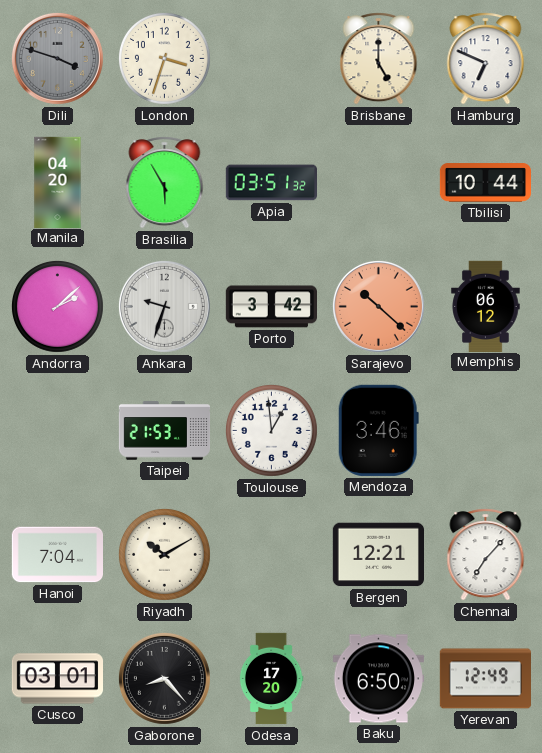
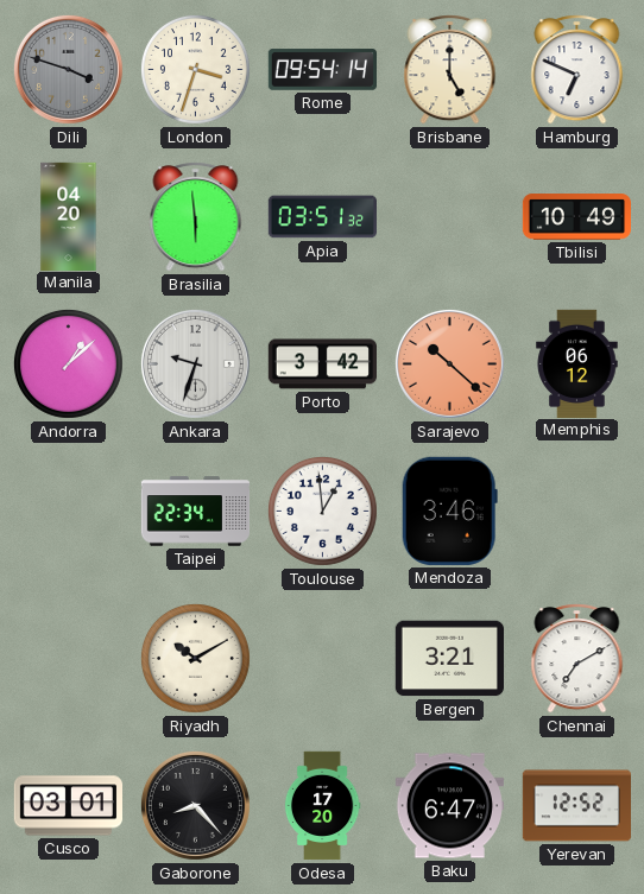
Rome: none -> 09:54
Brasilia: 5:55 -> 5:59
Tbilisi: 10:44 -> 10:49
Andorra: 2:08 -> 1:08
Taipei: 21:53 -> 22:34
Hanoi: 7:04 -> none
Bergen: 12:21 -> 3:21
Chennai: 7:07 -> 7:10
Baku: 6:50 -> 6:47
Yerevan: 12:49 -> 12:52
